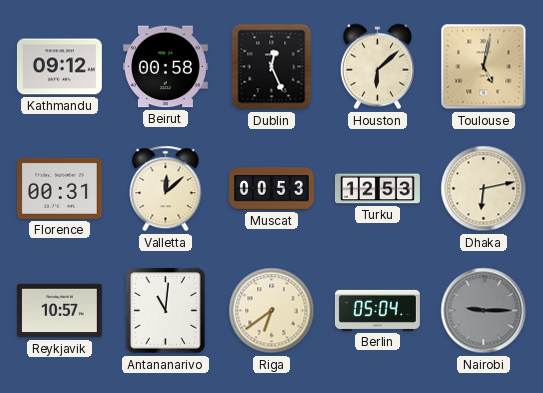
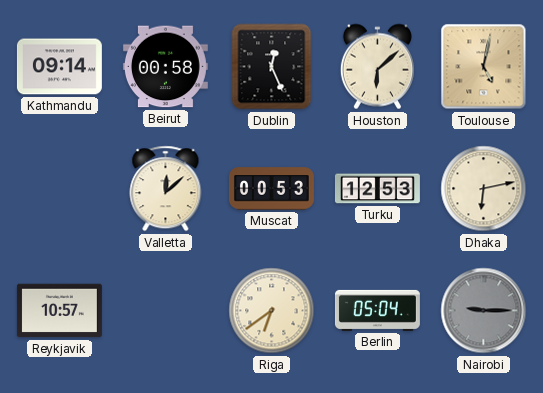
Kathmandu: 09:12 -> 09:14
Florence: 00:31 -> none
Antananarivo: 11:01 -> none
